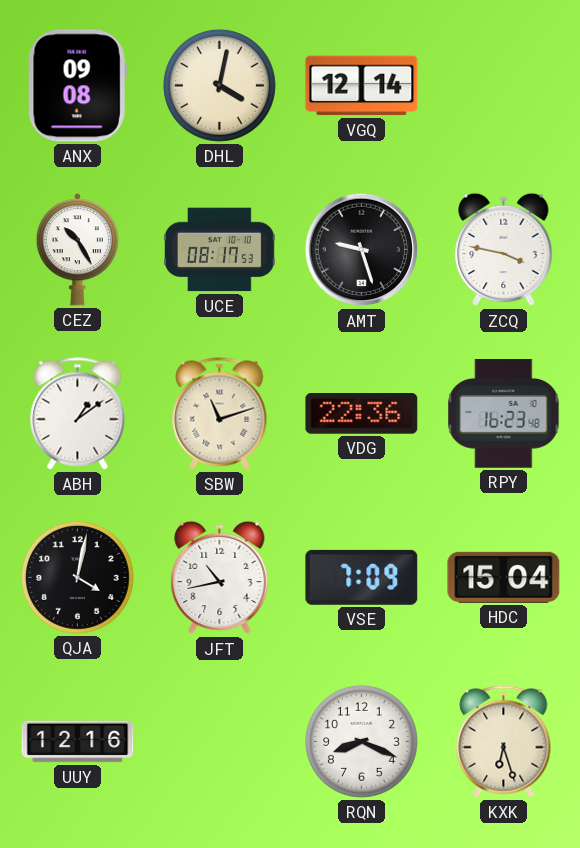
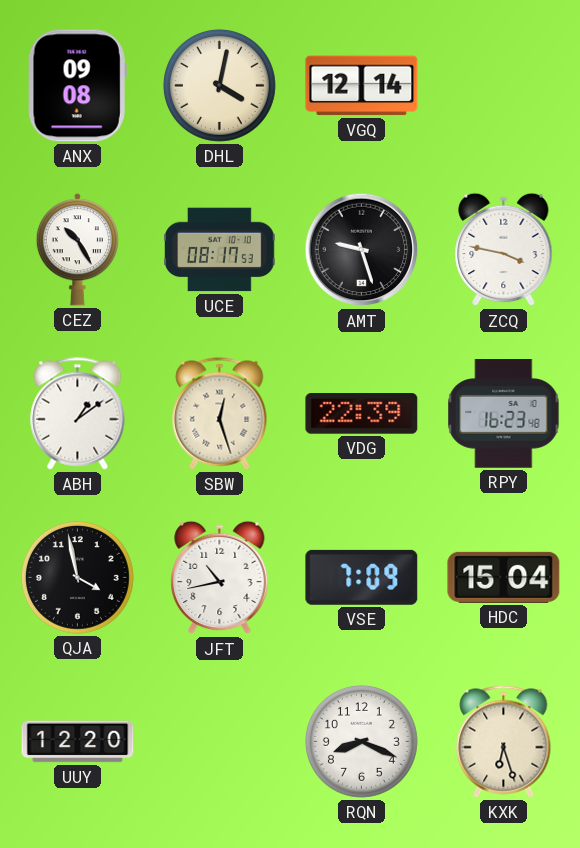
SBW: 11:12 -> 12:27
VDG: 22:36 -> 22:39
QJA: 4:02 -> 3:58
UUY: 12:16 -> 12:20
